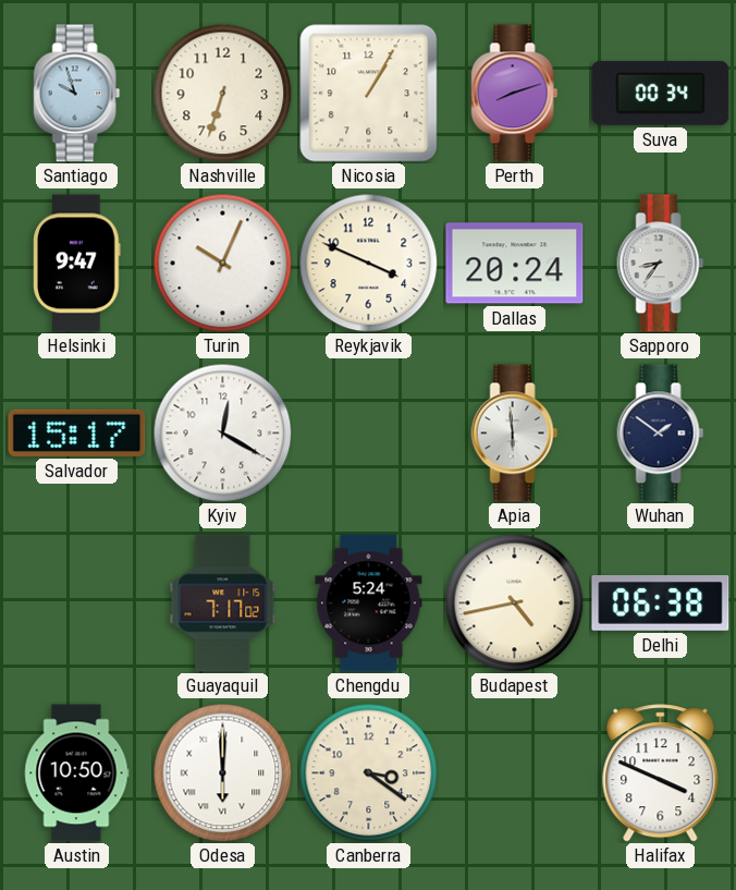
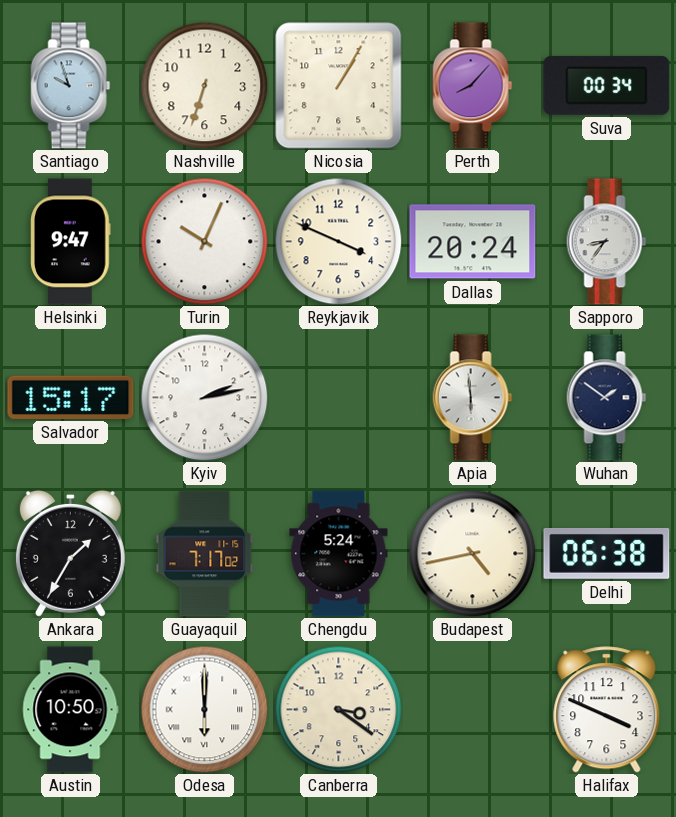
Perth: 8:12 -> 8:07
Kyiv: 12:20 -> 2:13
Ankara: none -> 1:35
